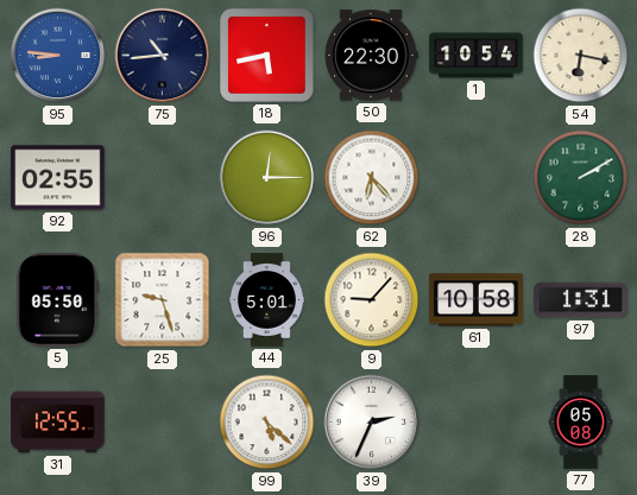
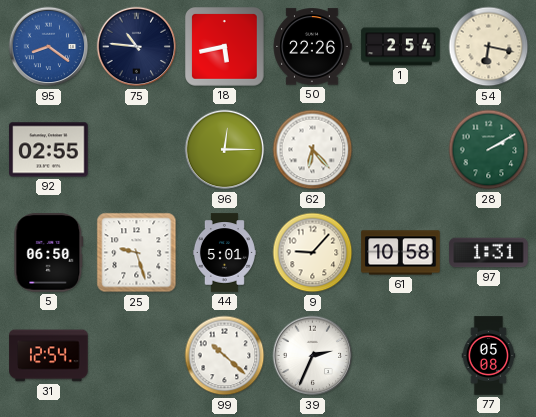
95: 8:46 -> 8:21
75: 10:44 -> 10:46
50: 22:30 -> 22:26
1: 10:54 -> 2:54
5: 05:50 -> 06:50
31: 12:55 -> 12:54
99: 5:22 -> 10:22
